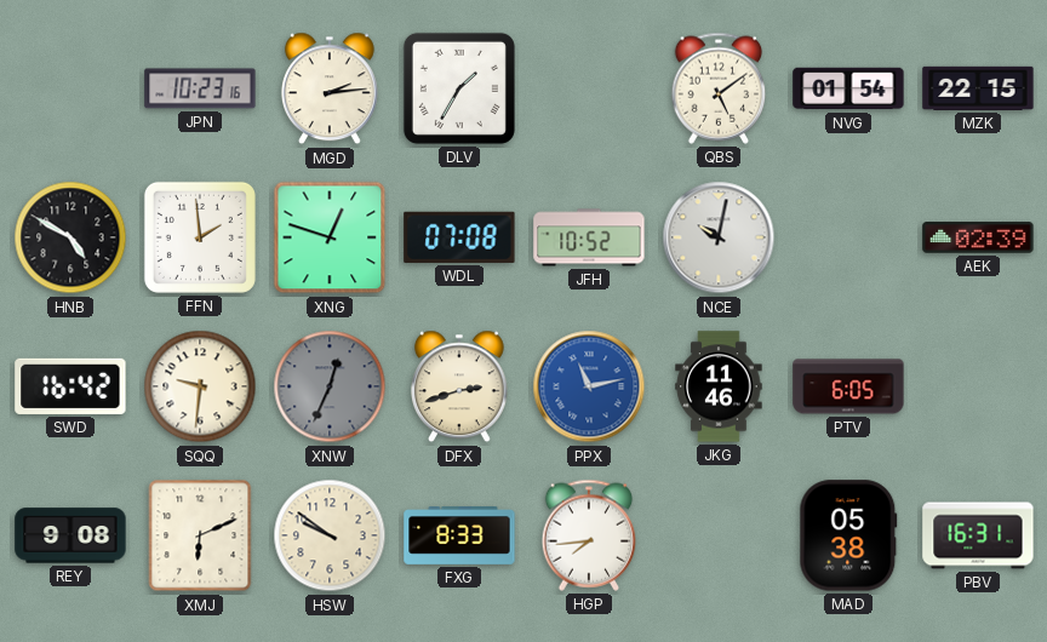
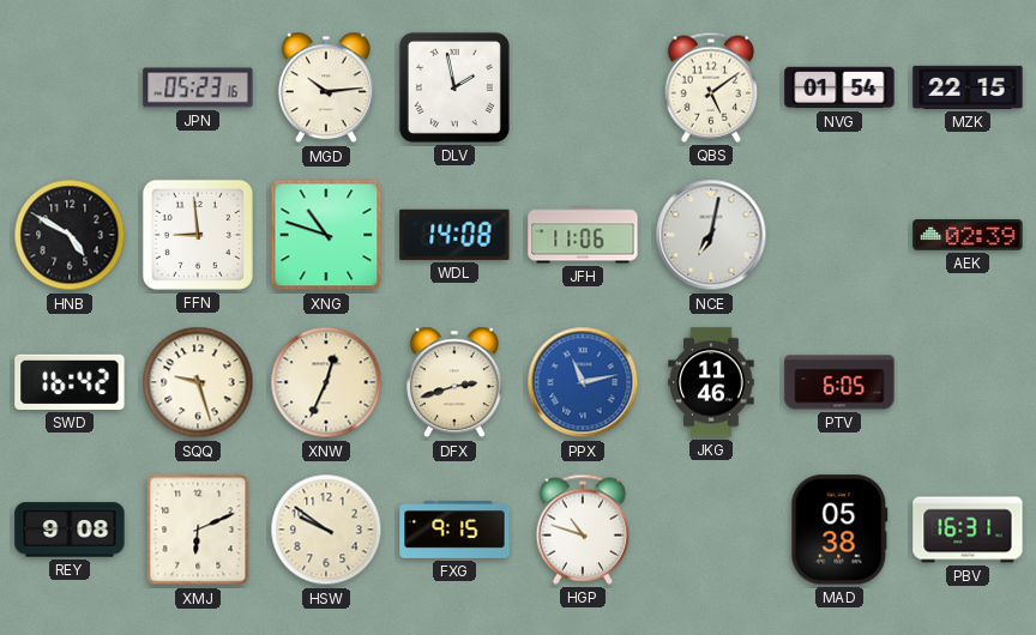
JPN: 10:23 -> 05:23
MGD: 2:14 -> 10:14
DLV: 1:35 -> 1:58
FFN: 1:59 -> 8:59
XNG: 12:48 -> 10:48
WDL: 07:08 -> 14:08
JFH: 10:52 -> 11:06
NCE: 10:02 -> 7:02
SQQ: 9:31 -> 9:27
XNW dial: grey -> cream
FXG: 8:33 -> 9:15
HGP: 7:44 -> 10:48
